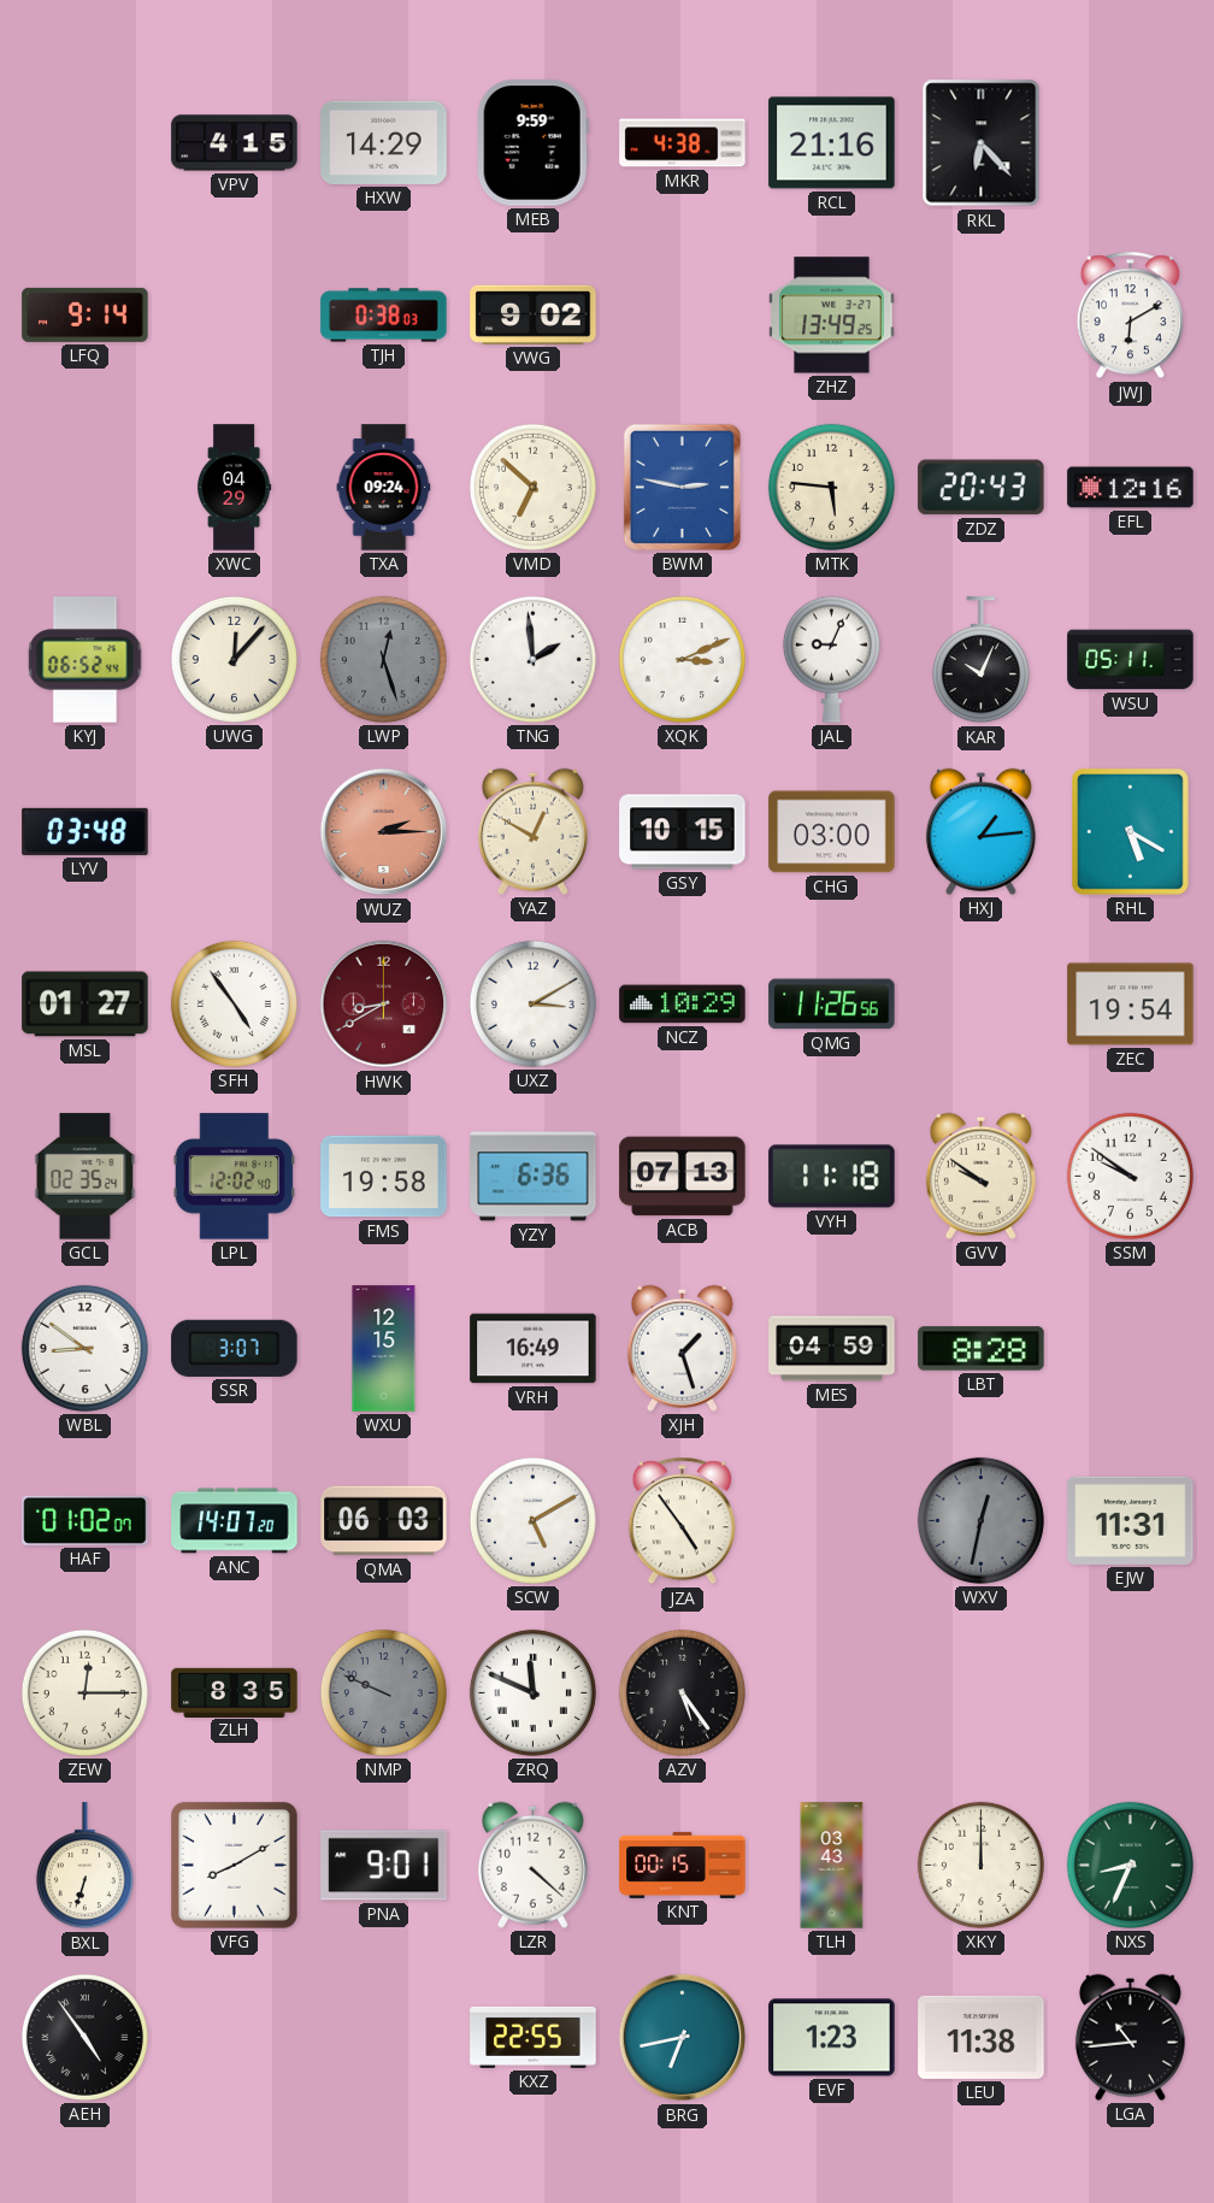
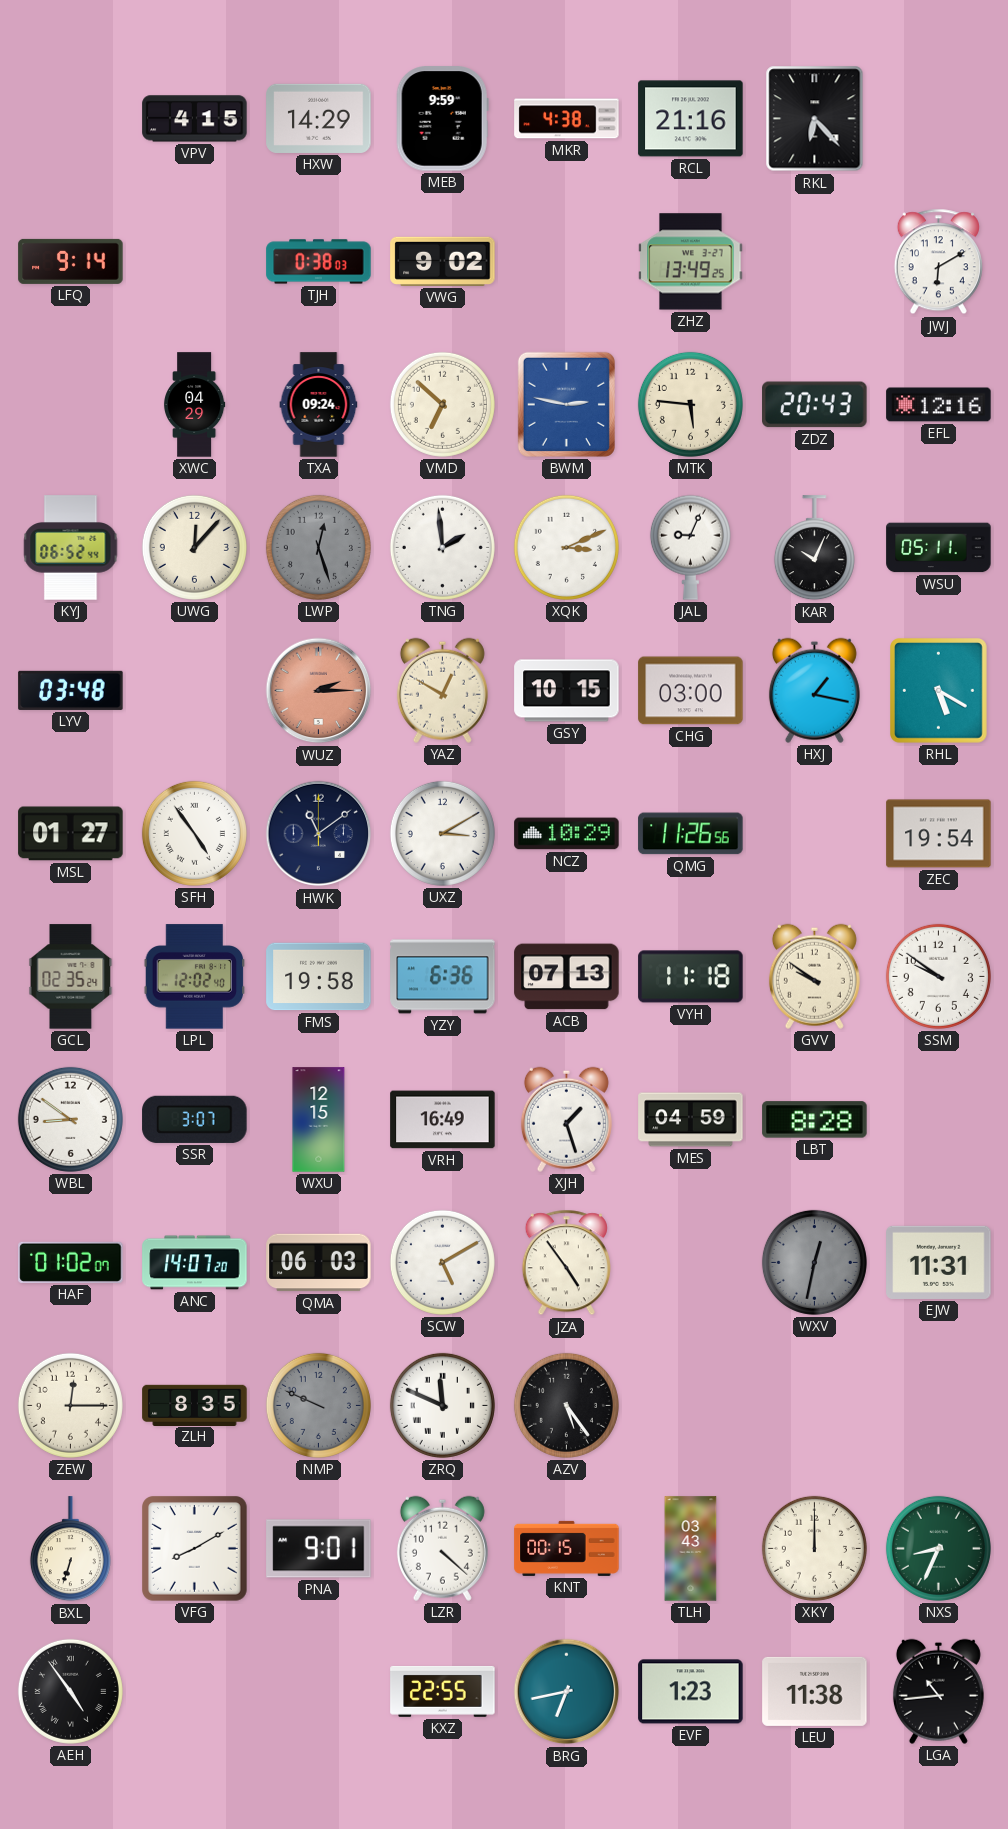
HXJ: 1:14 -> 1:17
HWK: 8:40 -> 11:09
HWK dial: burgundy -> navy
